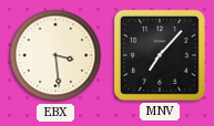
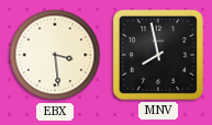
MNV: 7:07 -> 7:58
